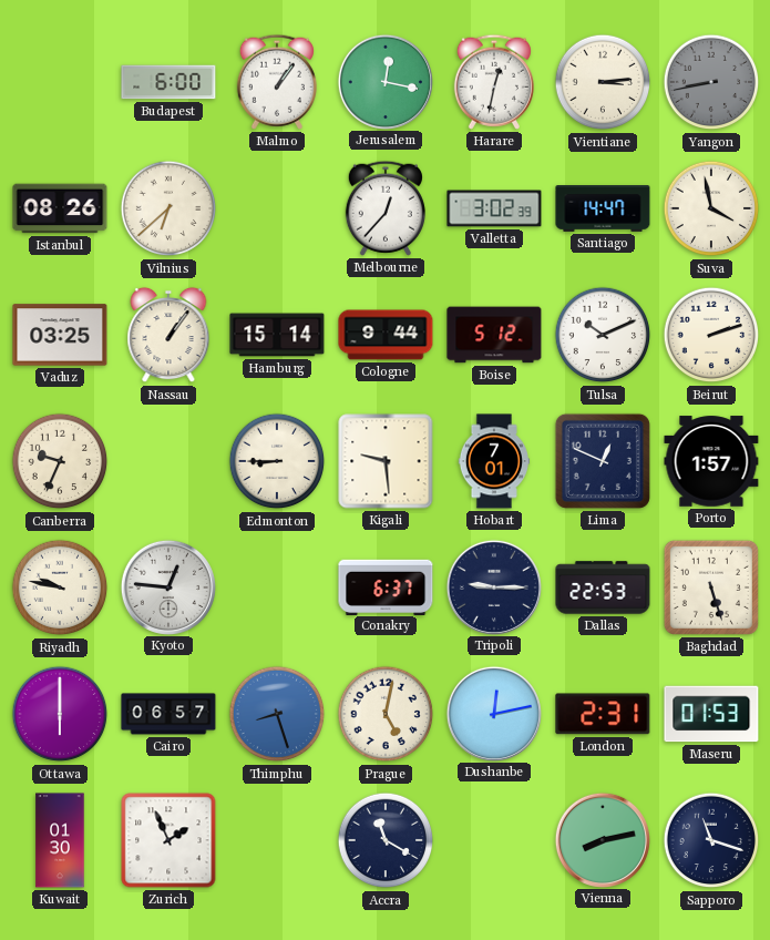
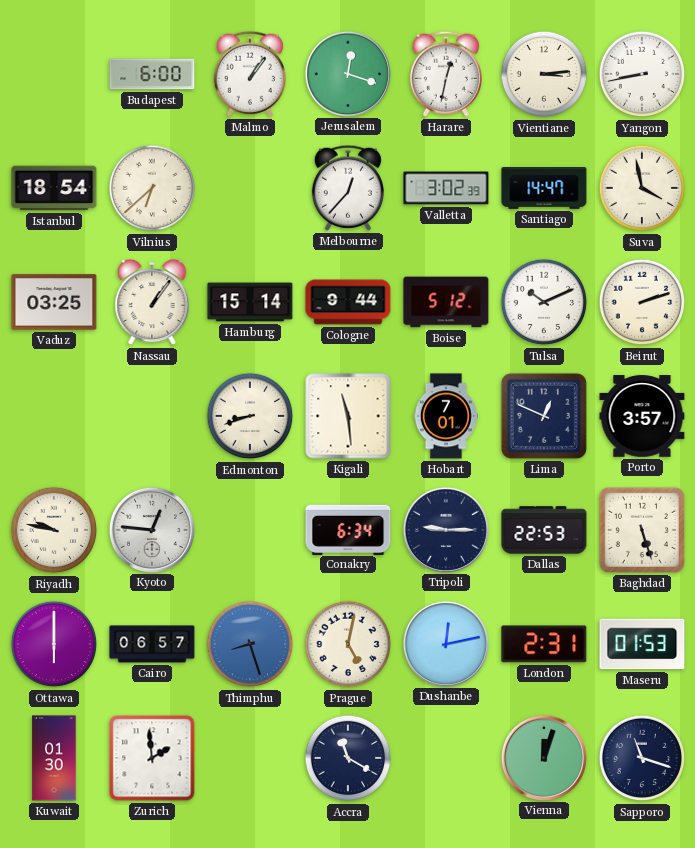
Jerusalem: 12:17 -> 12:18
Yangon dial: grey -> white
Istanbul: 08:26 -> 18:54
Canberra: 9:34 -> none
Edmonton: 8:45 -> 8:42
Kigali: 9:29 -> 11:29
Porto: 1:57 -> 3:57
Conakry: 6:37 -> 6:34
Zurich: 1:56 -> 1:59
Vienna: 8:13 -> 12:03
